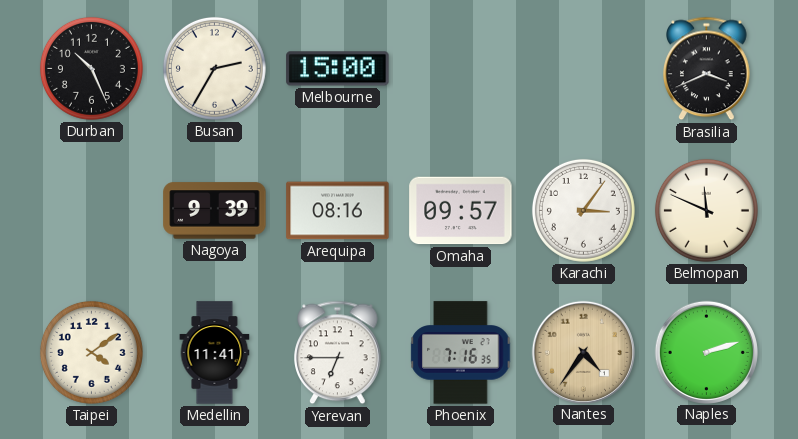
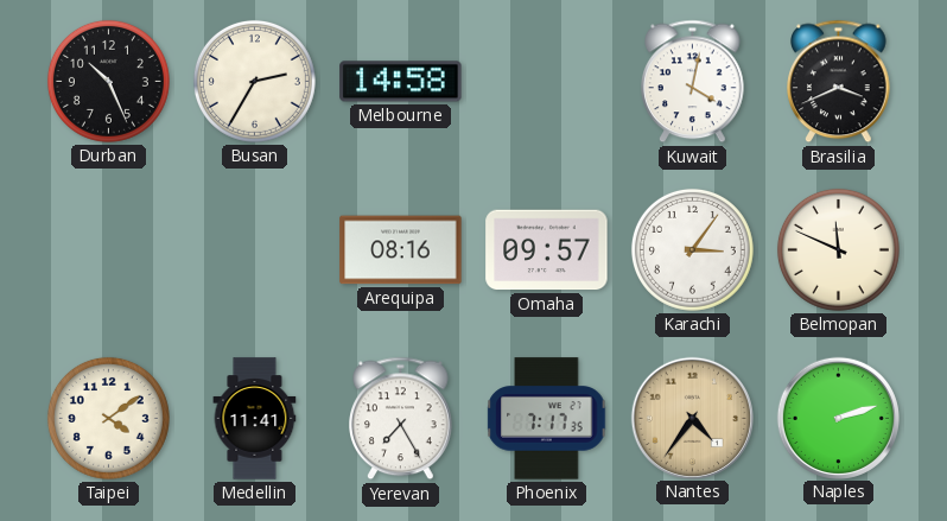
Melbourne: 15:00 -> 14:58
Kuwait: none -> 4:02
Nagoya: 9:39 -> none
Yerevan: 6:45 -> 7:25
Phoenix: 7:16 -> 7:17
